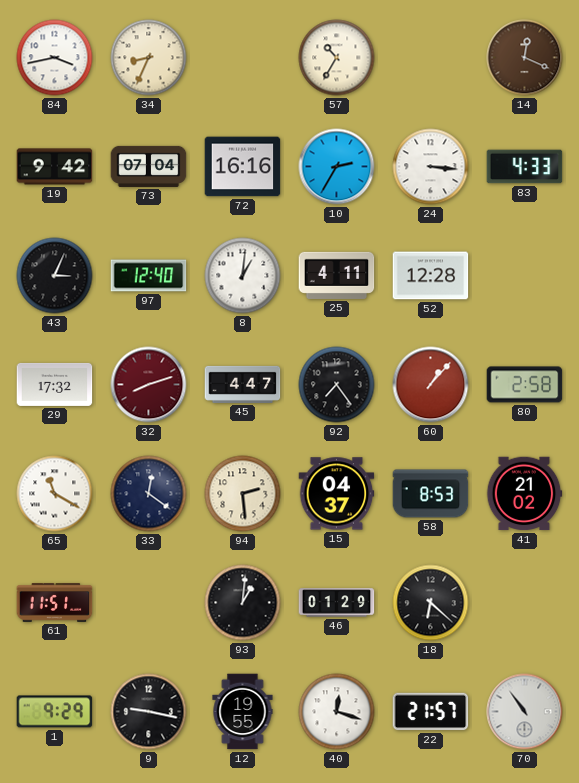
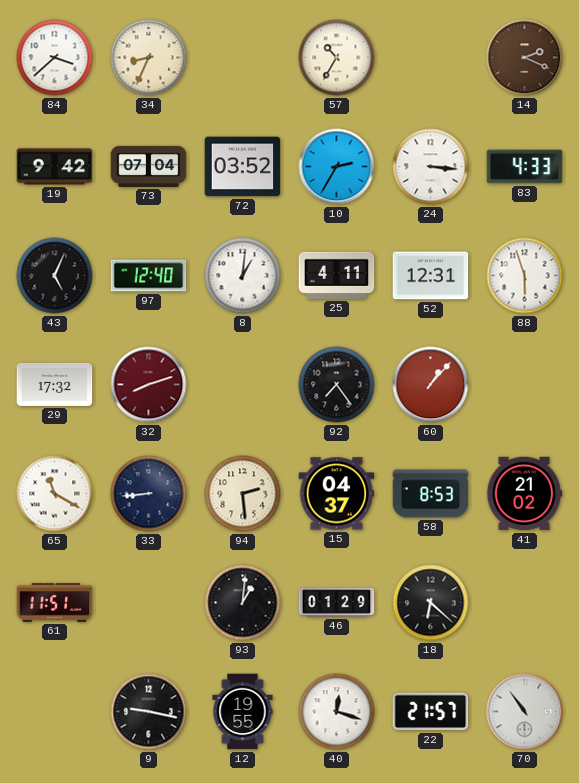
84: 3:43 -> 3:38
14: 12:19 -> 2:19
72: 16:16 -> 03:52
43: 3:04 -> 5:04
52: 12:28 -> 12:31
88: none -> 5:57
45: 4:47 -> none
80: 2:58 -> none
33: 12:21 -> 8:44
1: 9:29 -> none
